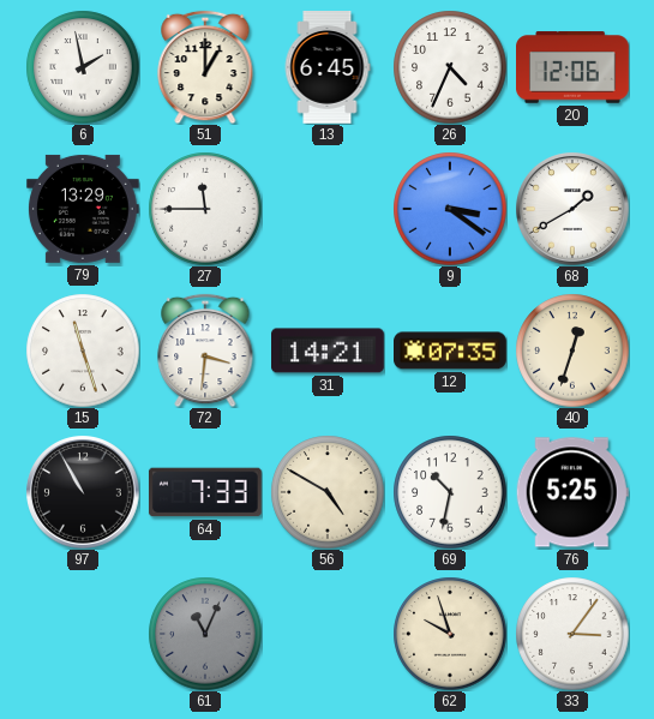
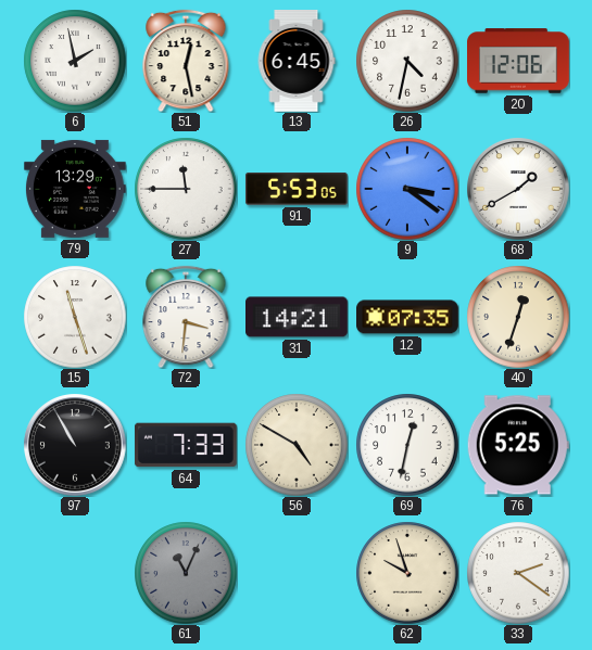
51: 1:00 -> 12:28
26: 4:34 -> 4:32
91: none -> 5:53
69: 10:32 -> 12:32
33: 3:06 -> 2:21
